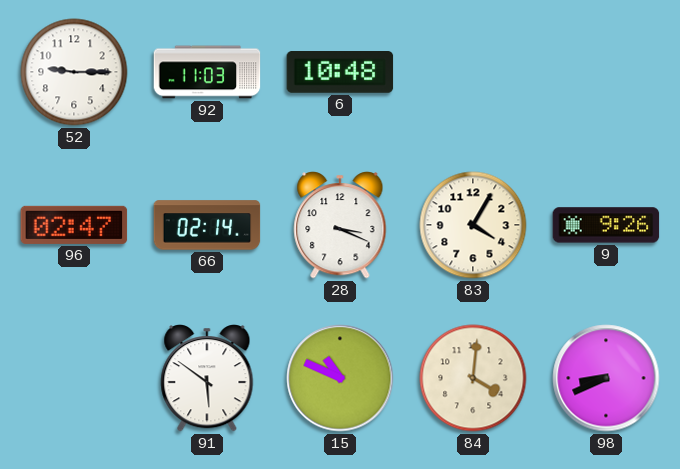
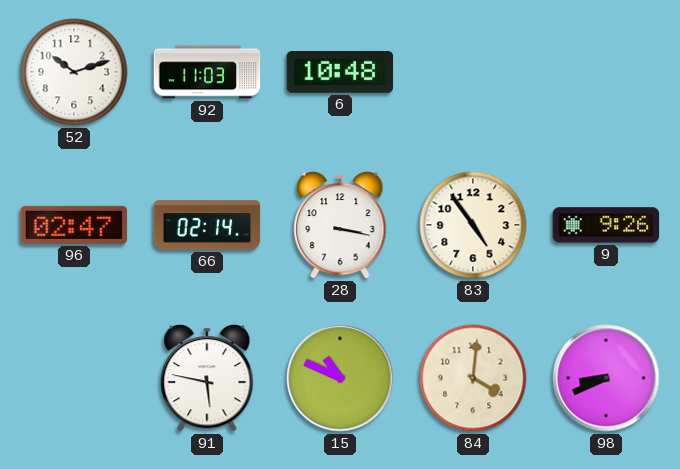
52: 9:15 -> 10:12
28: 3:19 -> 3:17
83: 4:05 -> 4:54
91: 5:51 -> 5:47
